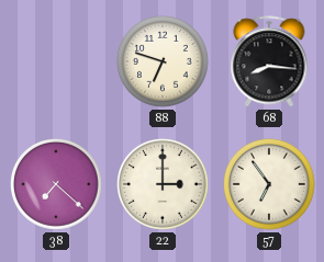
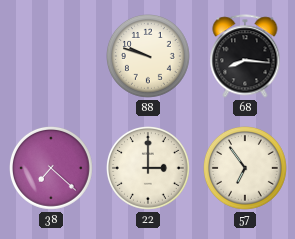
88: 6:48 -> 9:48
